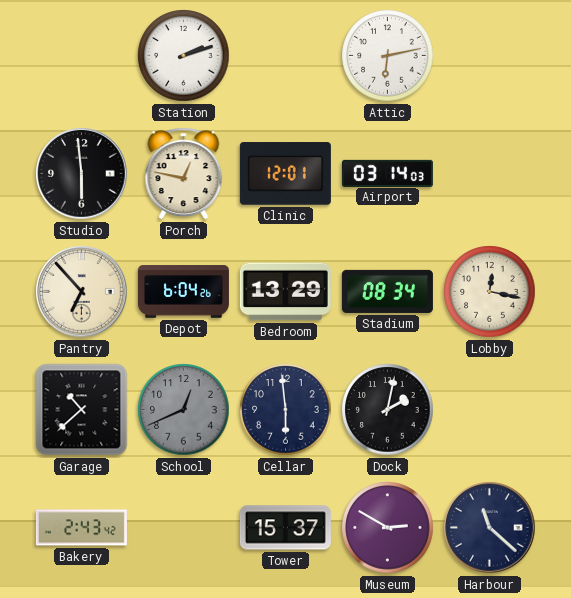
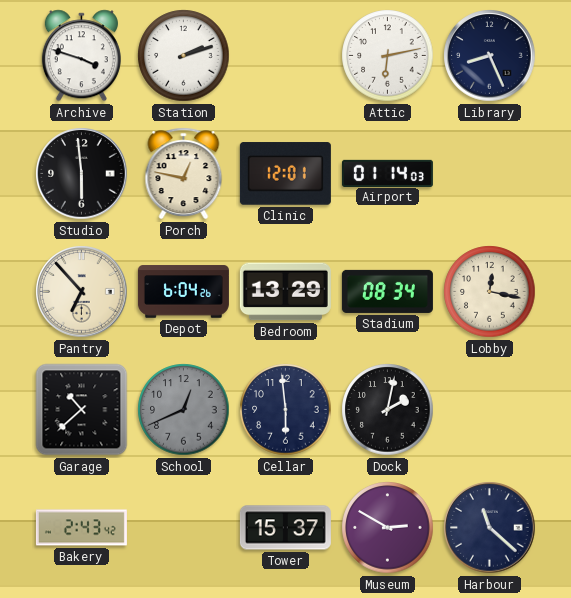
Archive: none -> 3:48
Library: none -> 8:26
Airport: 03:14 -> 01:14
